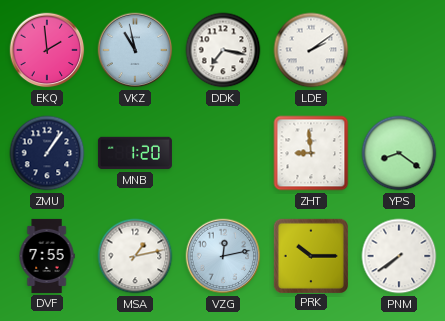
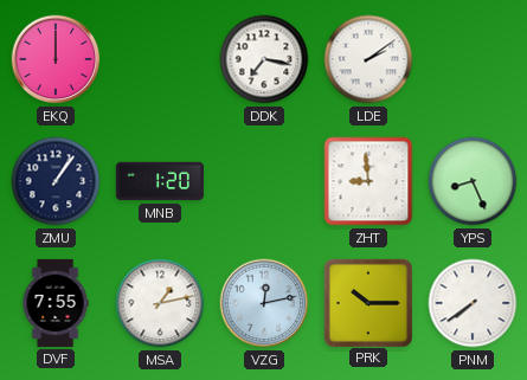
EKQ: 1:59 -> 12:00
VKZ: 10:58 -> none
YPS: 8:21 -> 8:26
